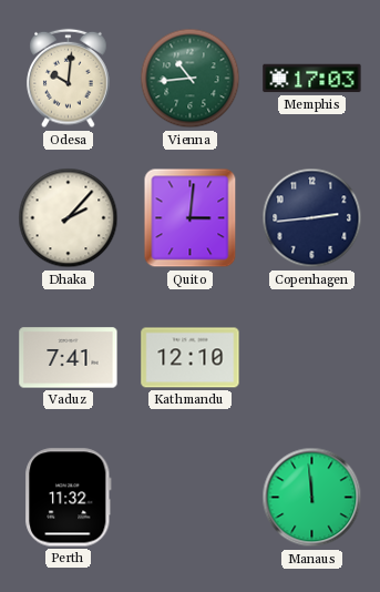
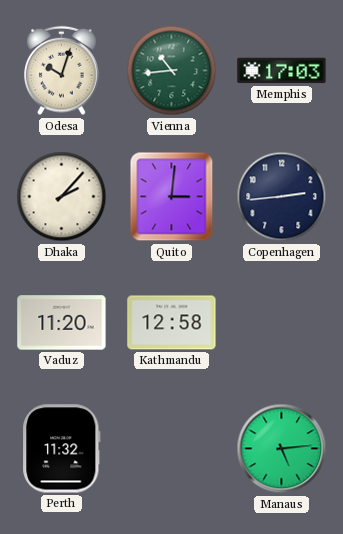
Odesa: 10:01 -> 10:03
Vaduz: 7:41 -> 11:20
Kathmandu: 12:10 -> 12:58
Manaus: 11:59 -> 5:14
